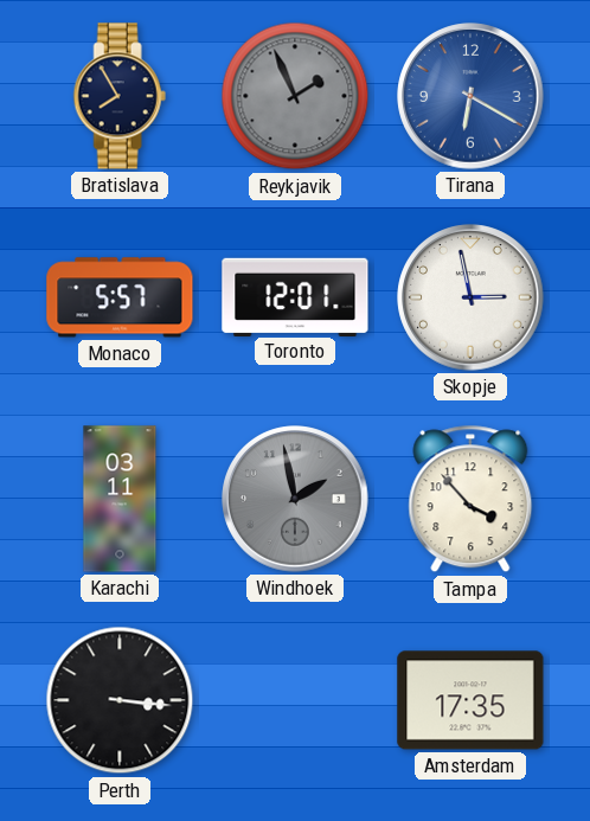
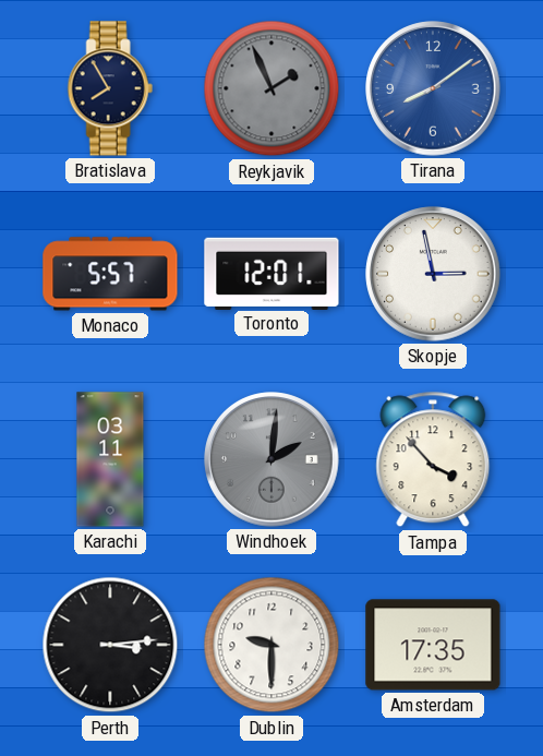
Tirana: 6:20 -> 8:09
Windhoek: 1:58 -> 2:01
Perth: 3:16 -> 3:14
Dublin: none -> 9:30
